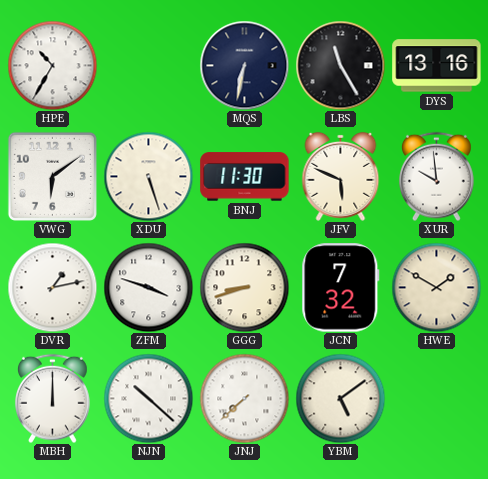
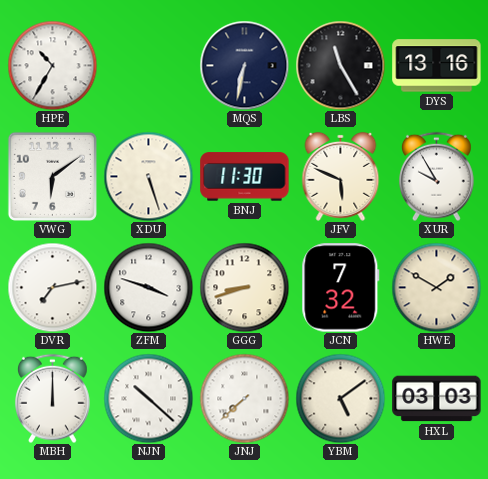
XUR: 9:59 -> 9:55
DVR: 1:13 -> 7:13
HXL: none -> 03:03
